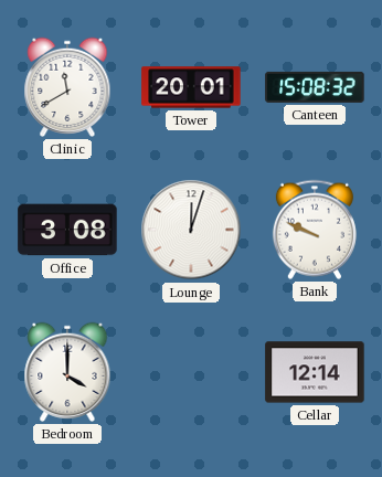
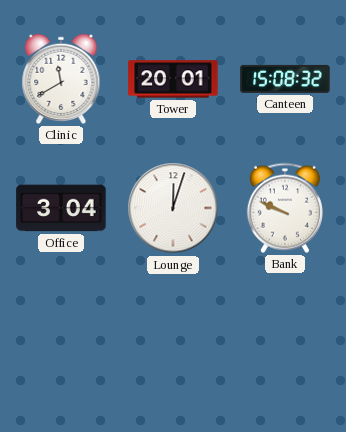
Office: 3:08 -> 3:04
Bedroom: 4:00 -> none
Cellar: 12:14 -> none
